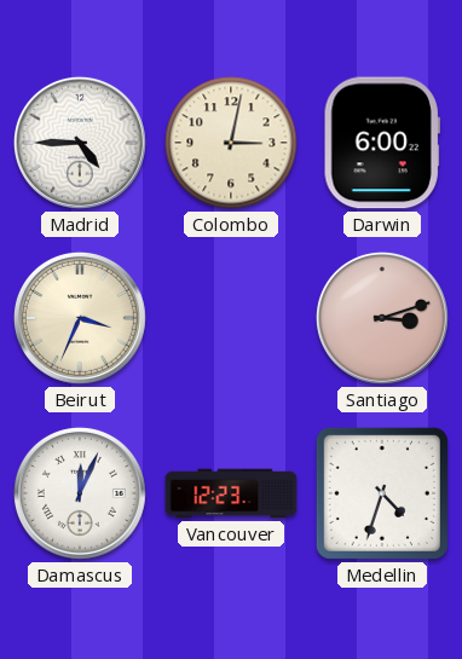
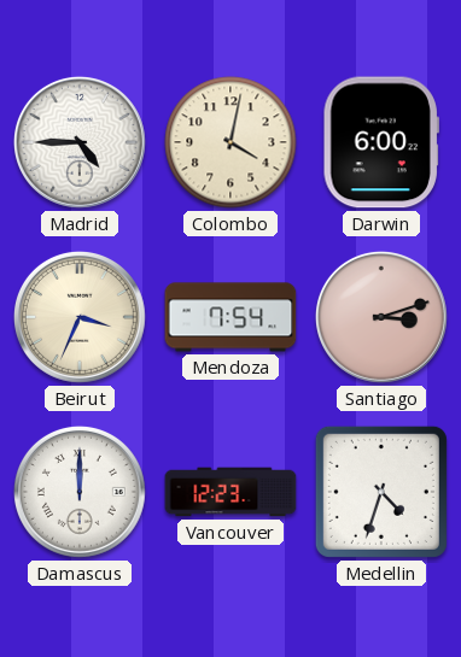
Colombo: 3:02 -> 4:02
Mendoza: none -> 7:54
Damascus: 12:04 -> 12:00
